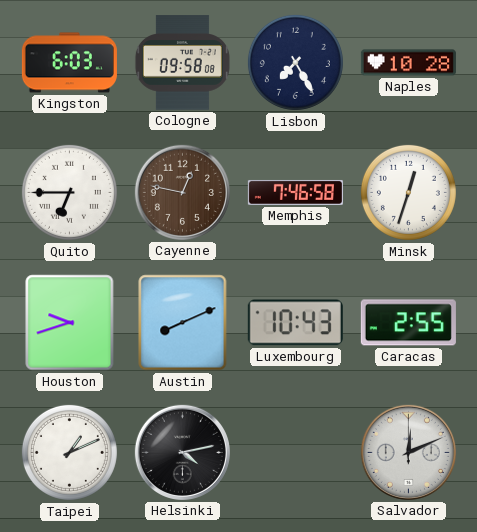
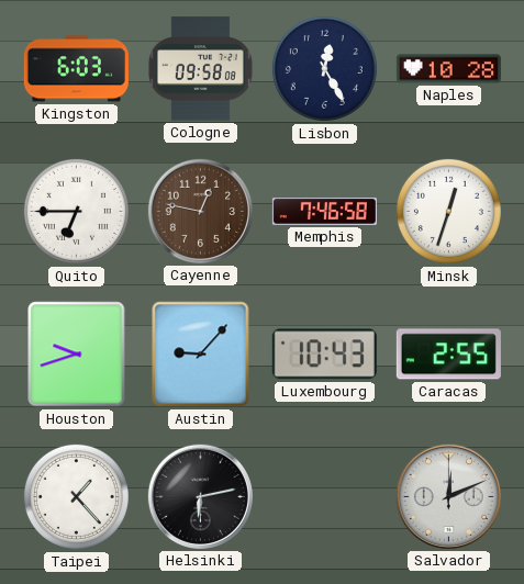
Lisbon: 7:25 -> 12:25
Austin: 8:11 -> 9:07
Taipei: 1:11 -> 1:23
Helsinki: 4:13 -> 6:13
